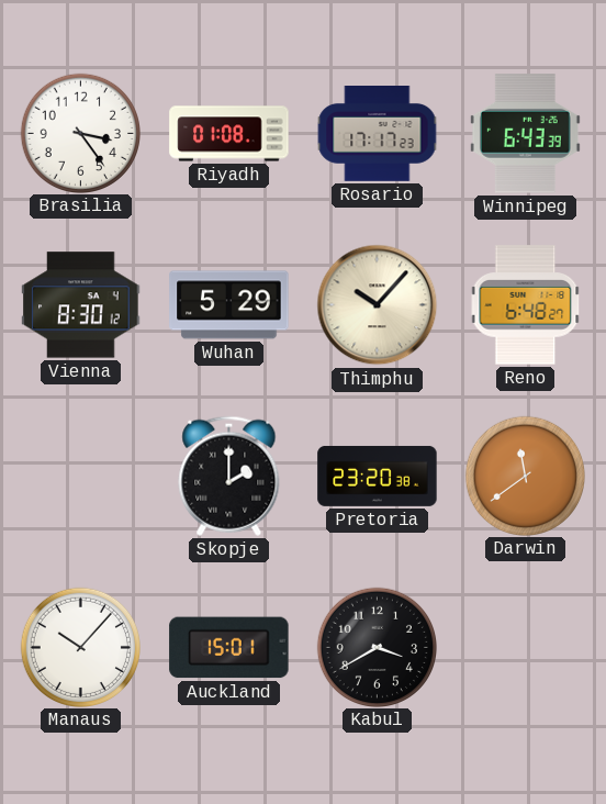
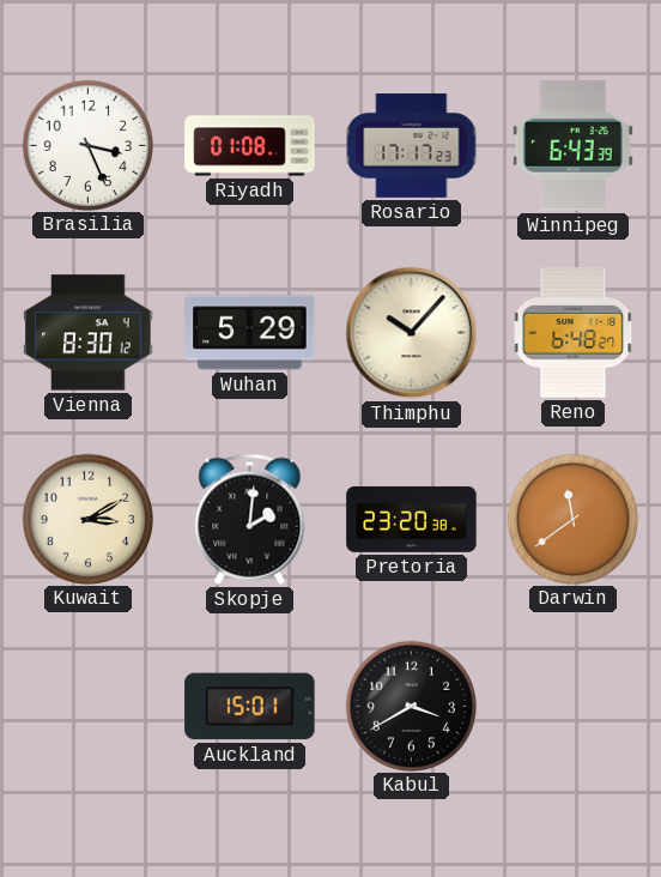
Brasilia: 3:24 -> 3:26
Kuwait: none -> 3:10
Skopje: 2:00 -> 2:01
Manaus: 10:07 -> none
